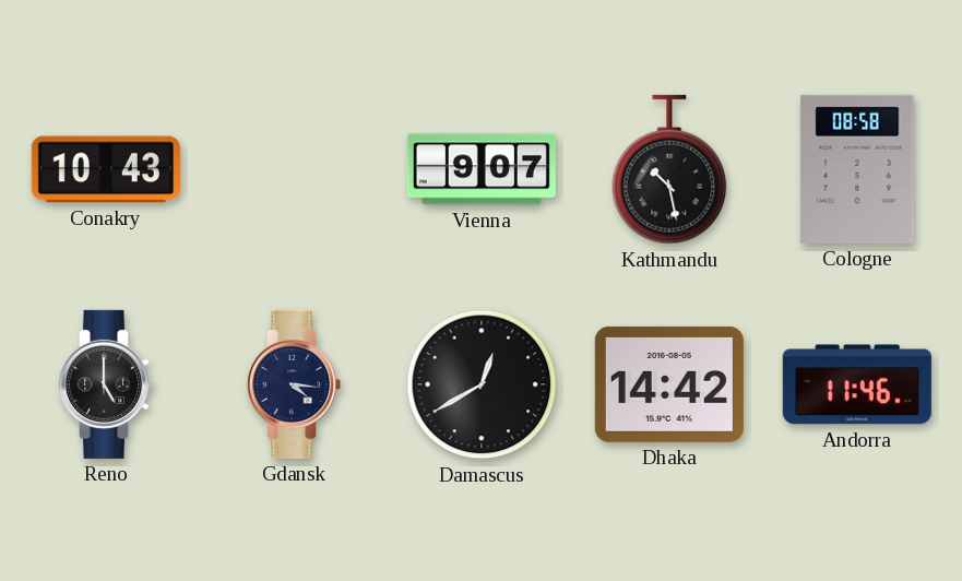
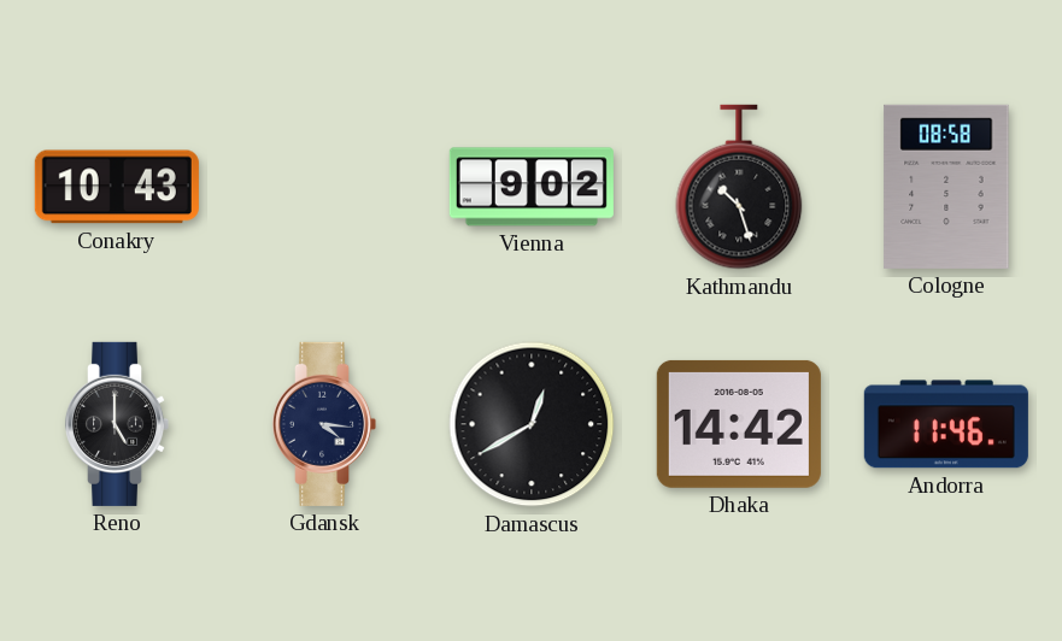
Vienna: 9:07 -> 9:02
Kathmandu: 10:28 -> 10:27
